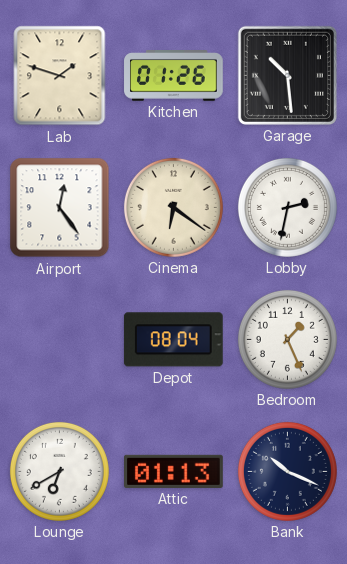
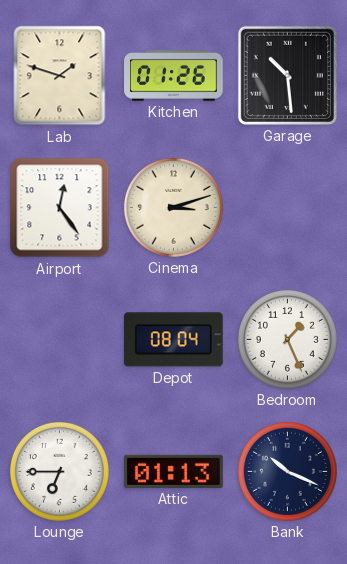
Cinema: 6:21 -> 3:12
Lobby: 2:32 -> none
Lounge: 6:40 -> 6:45
